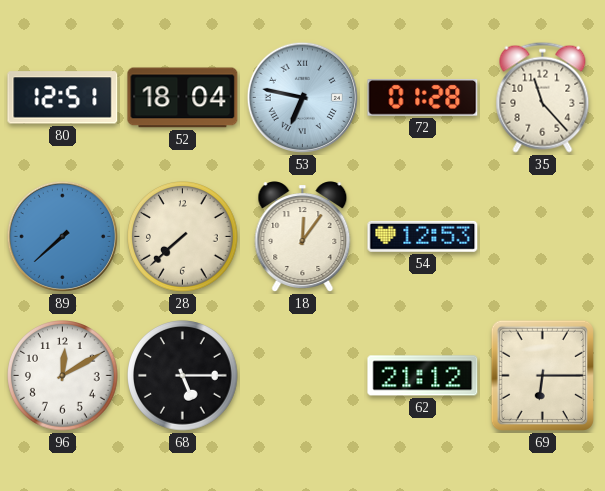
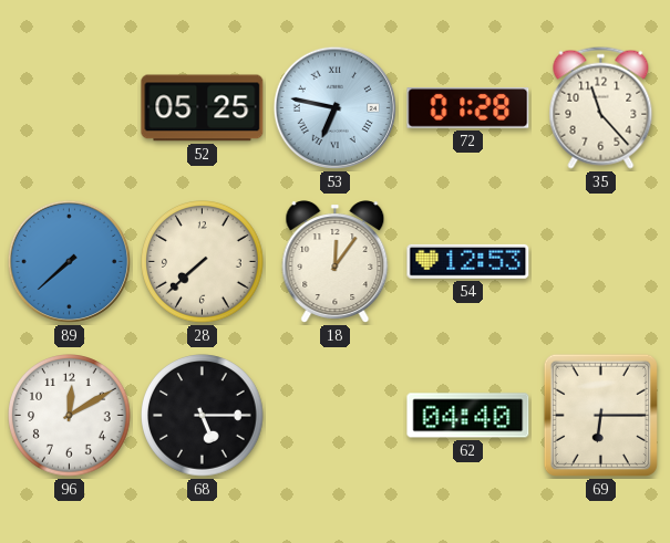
80: 12:51 -> none
52: 18:04 -> 05:25
62: 21:12 -> 04:40
